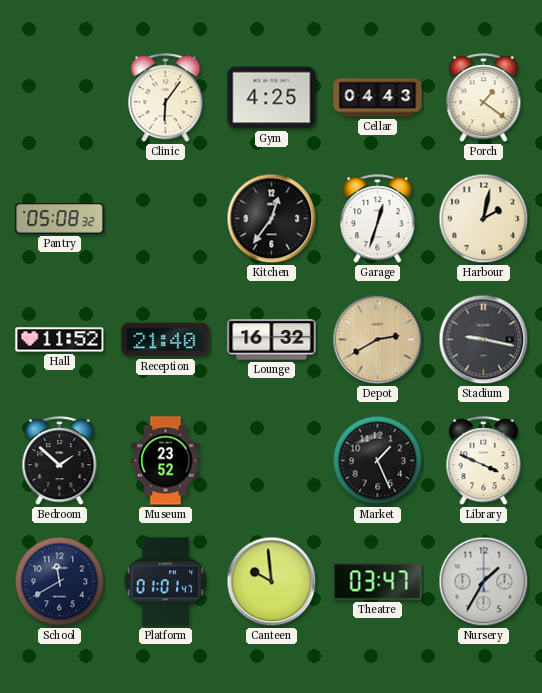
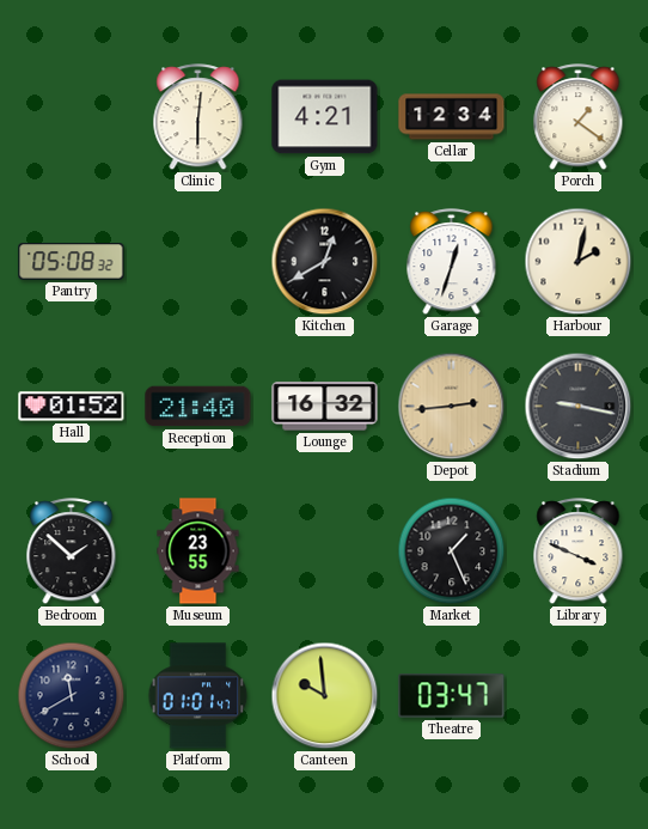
Clinic: 6:06 -> 6:01
Gym: 4:25 -> 4:21
Cellar: 04:43 -> 12:34
Kitchen: 12:36 -> 12:40
Hall: 11:52 -> 01:52
Depot: 2:40 -> 2:44
Museum: 23:52 -> 23:55
Nursery: 1:35 -> none
